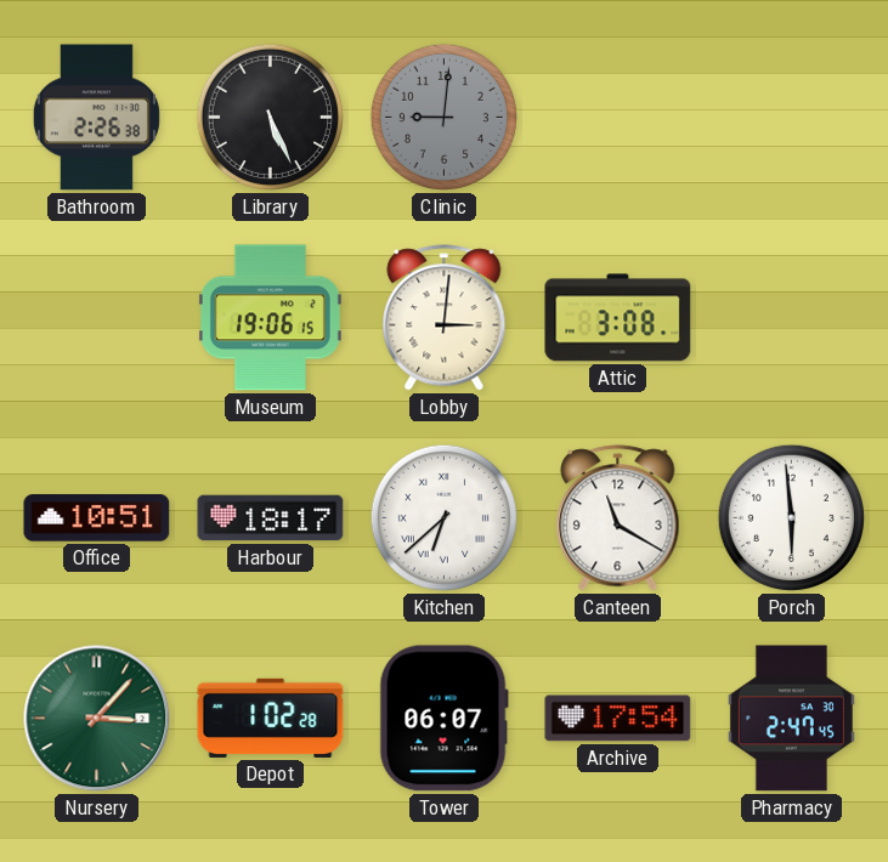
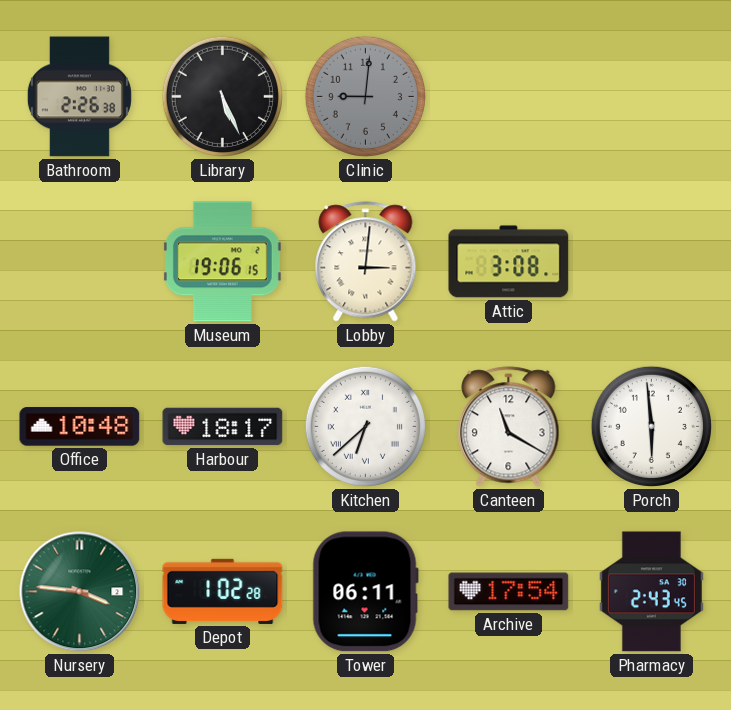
Office: 10:51 -> 10:48
Nursery: 3:07 -> 3:46
Tower: 06:07 -> 06:11
Pharmacy: 2:47 -> 2:43
